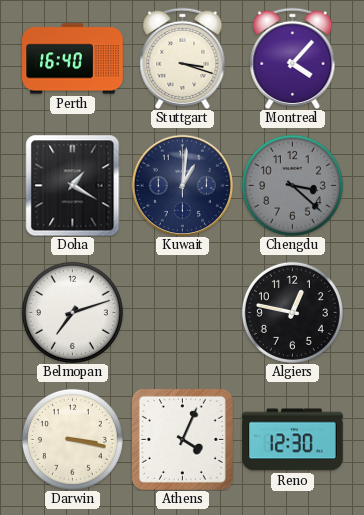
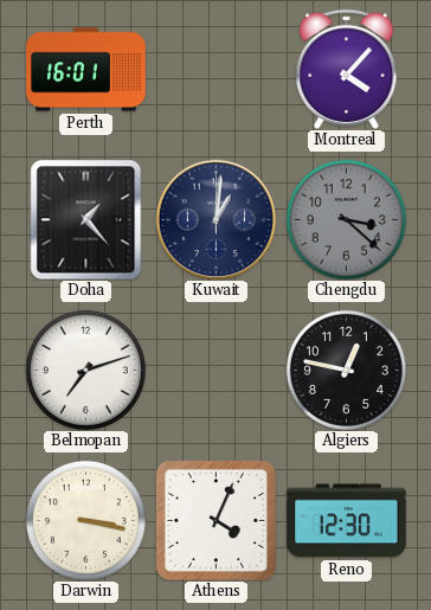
Perth: 16:40 -> 16:01
Stuttgart: 3:18 -> none
Doha: 1:20 -> 1:23
